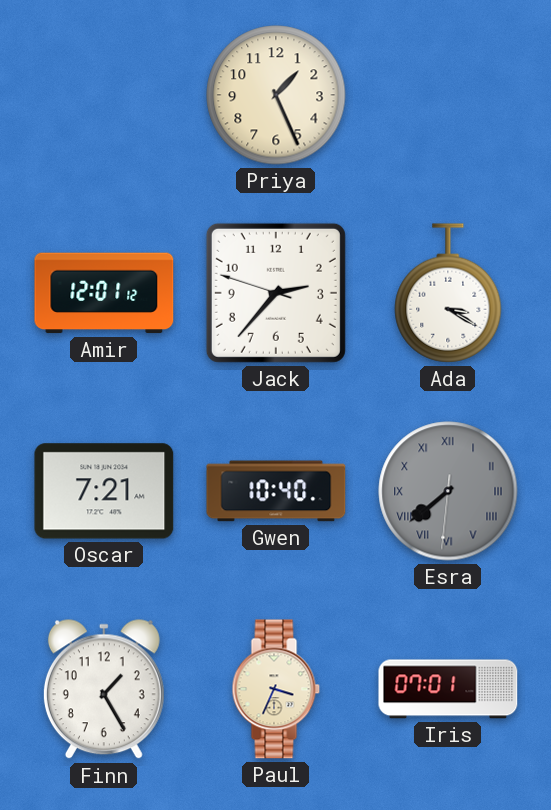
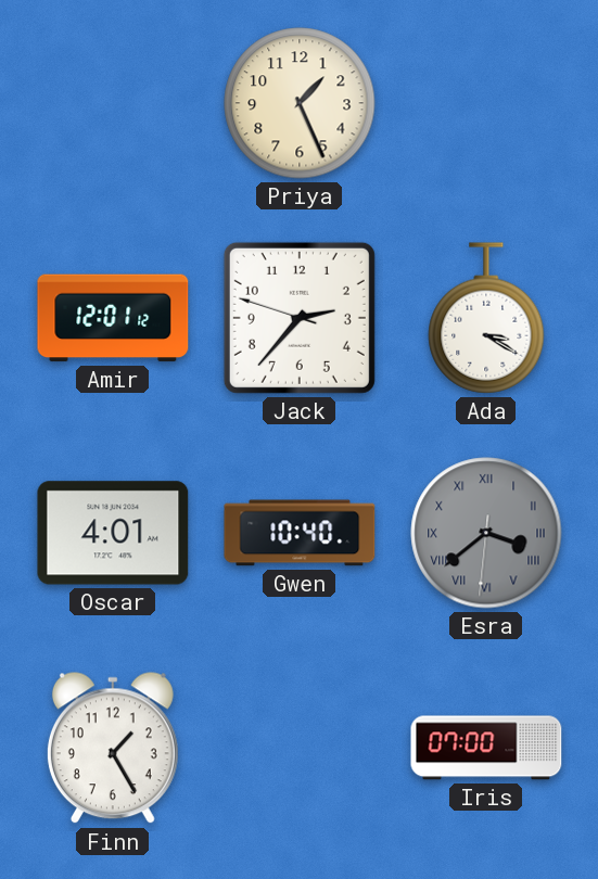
Oscar: 7:21 -> 4:01
Esra: 7:38 -> 3:38
Paul: 3:34 -> none
Iris: 07:01 -> 07:00
